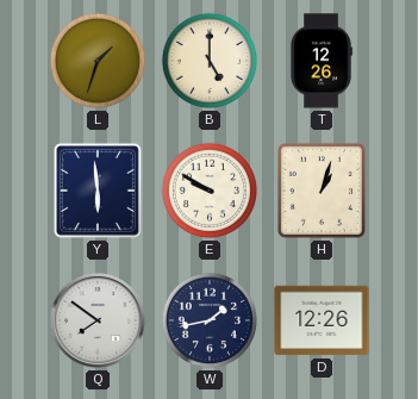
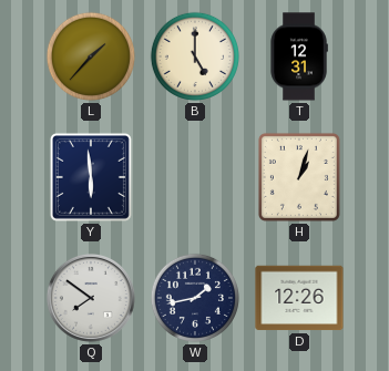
L: 1:33 -> 1:37
T: 12:26 -> 12:31
E: 9:50 -> none
